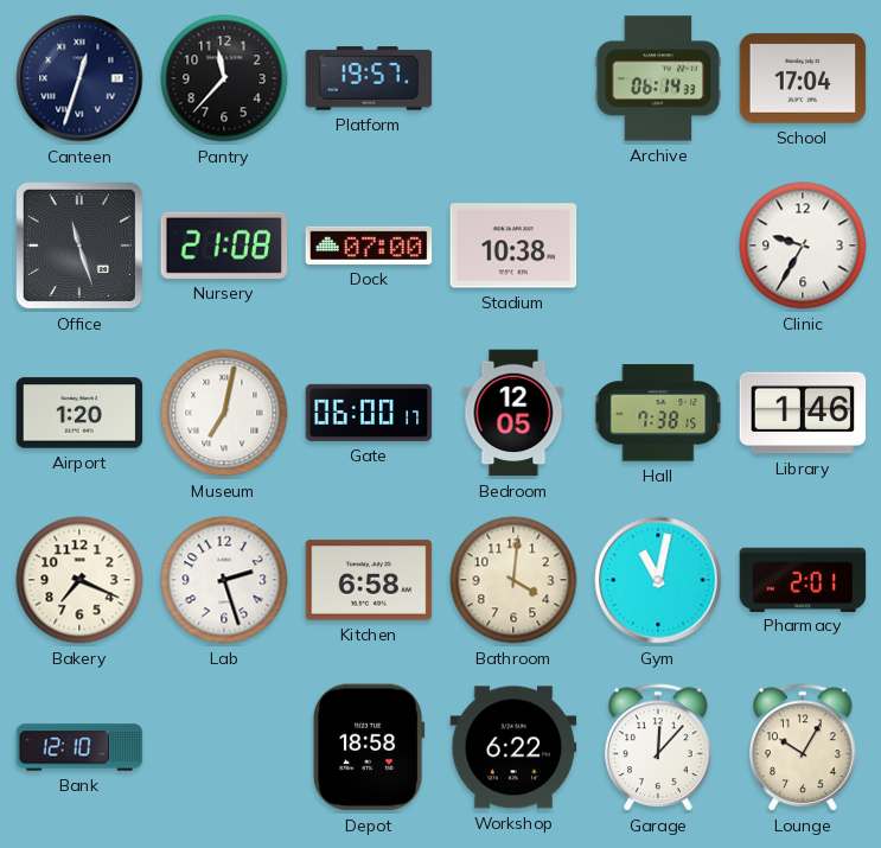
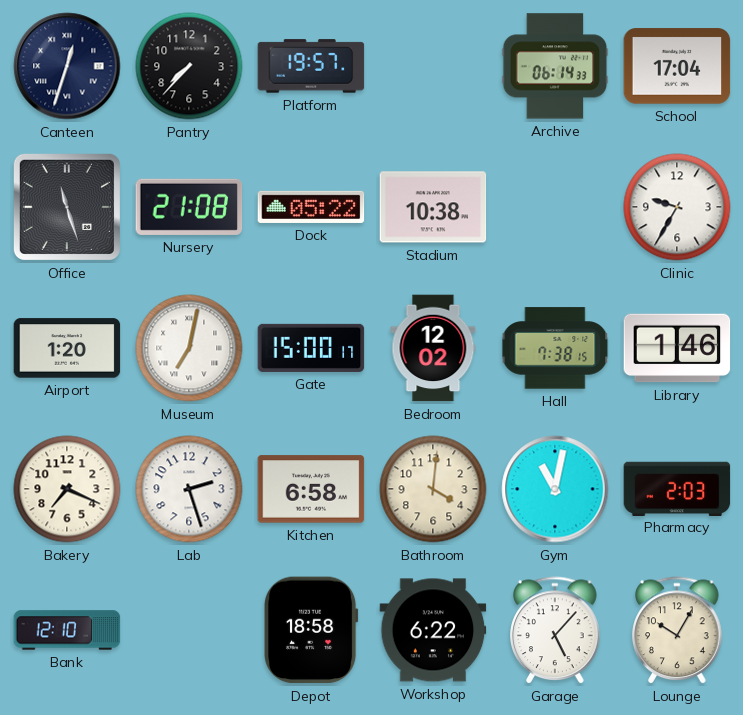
Pantry: 11:37 -> 7:37
Dock: 07:00 -> 05:22
Gate: 06:00 -> 15:00
Bedroom: 12:05 -> 12:02
Pharmacy: 2:01 -> 2:03
Garage: 12:07 -> 5:07
